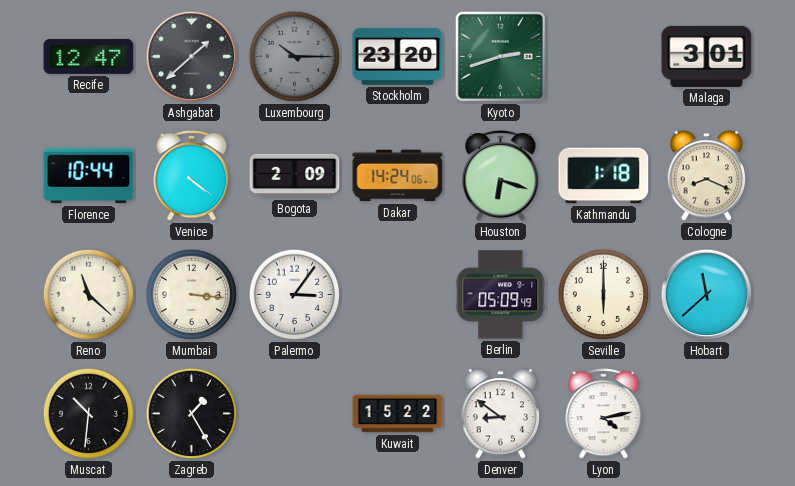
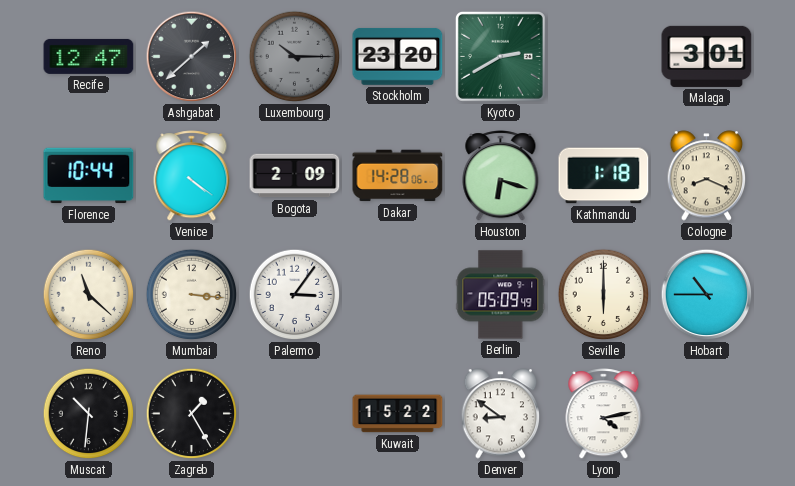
Kyoto: 2:42 -> 2:40
Dakar: 14:24 -> 14:28
Hobart: 11:38 -> 10:45
